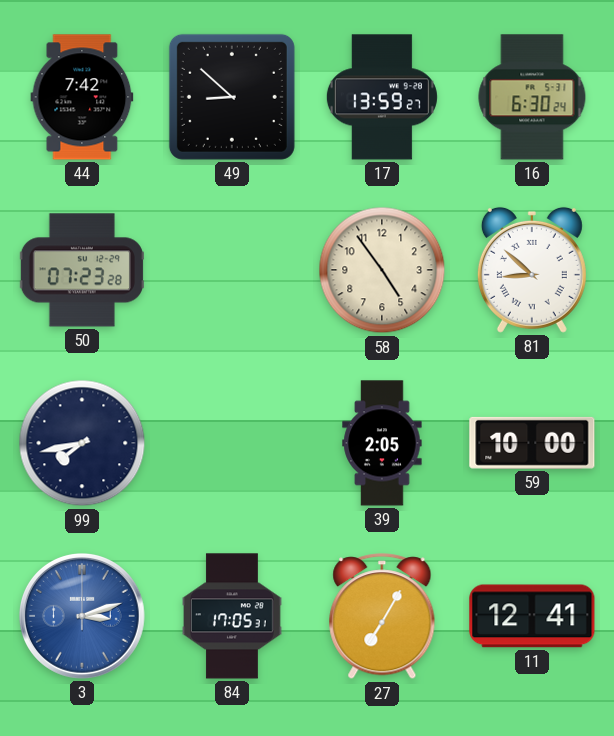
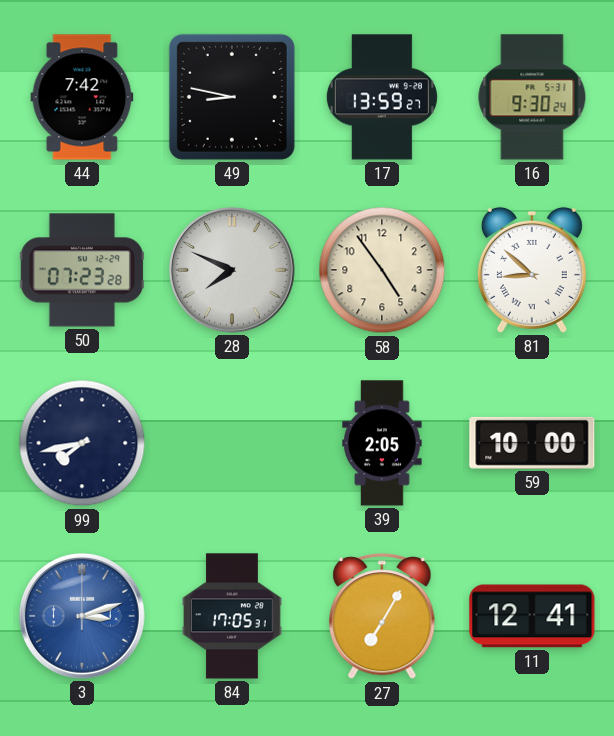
49: 8:52 -> 8:47
16: 6:30 -> 9:30
28: none -> 7:49
